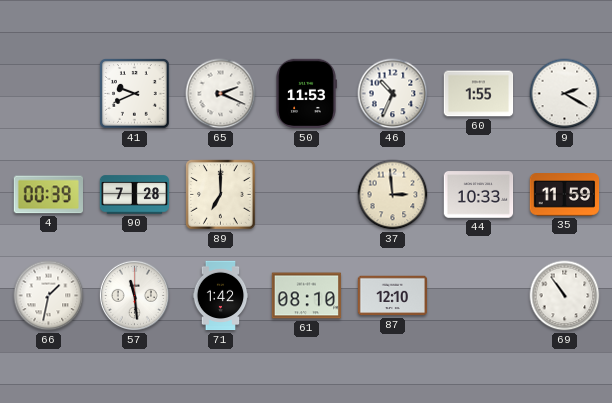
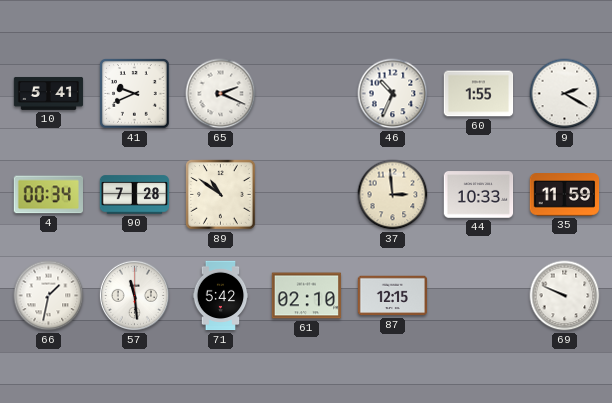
10: none -> 5:41
50: 11:53 -> none
4: 00:39 -> 00:34
89: 7:00 -> 10:51
71: 1:42 -> 5:42
61: 08:10 -> 02:10
87: 12:10 -> 12:15
69: 10:54 -> 9:49
